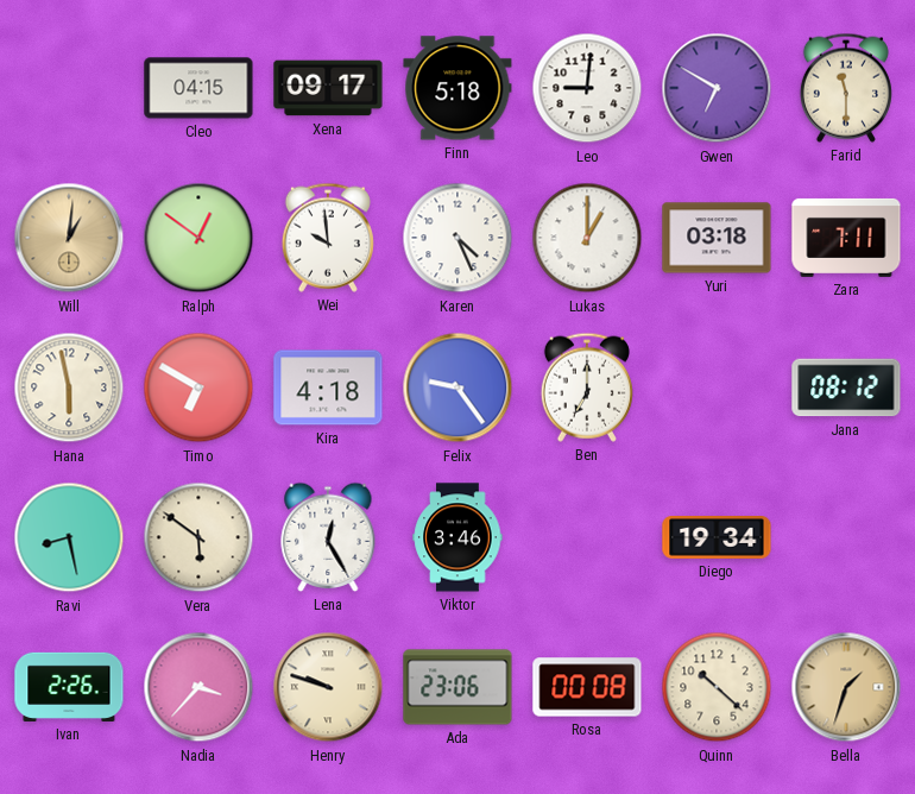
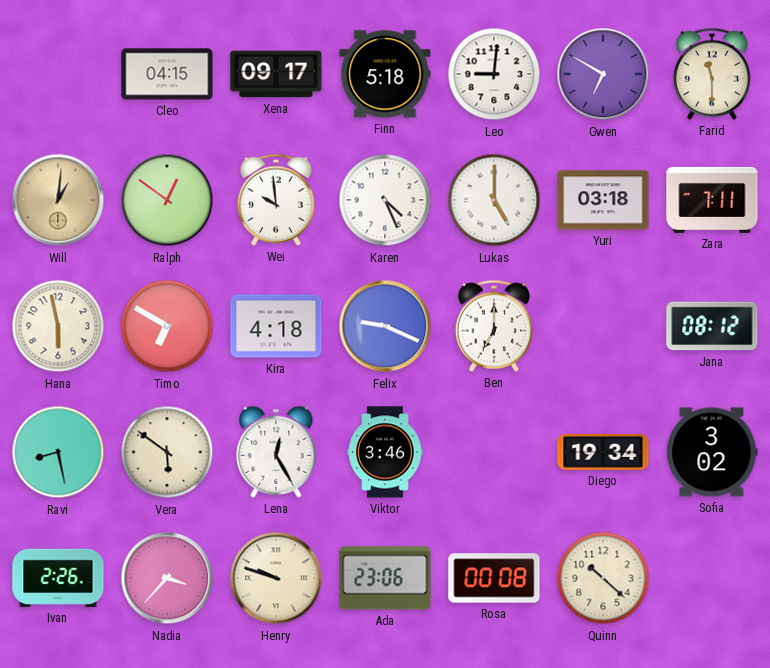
Lukas: 1:00 -> 5:00
Felix: 9:24 -> 9:19
Sofia: none -> 3:02
Bella: 1:33 -> none
